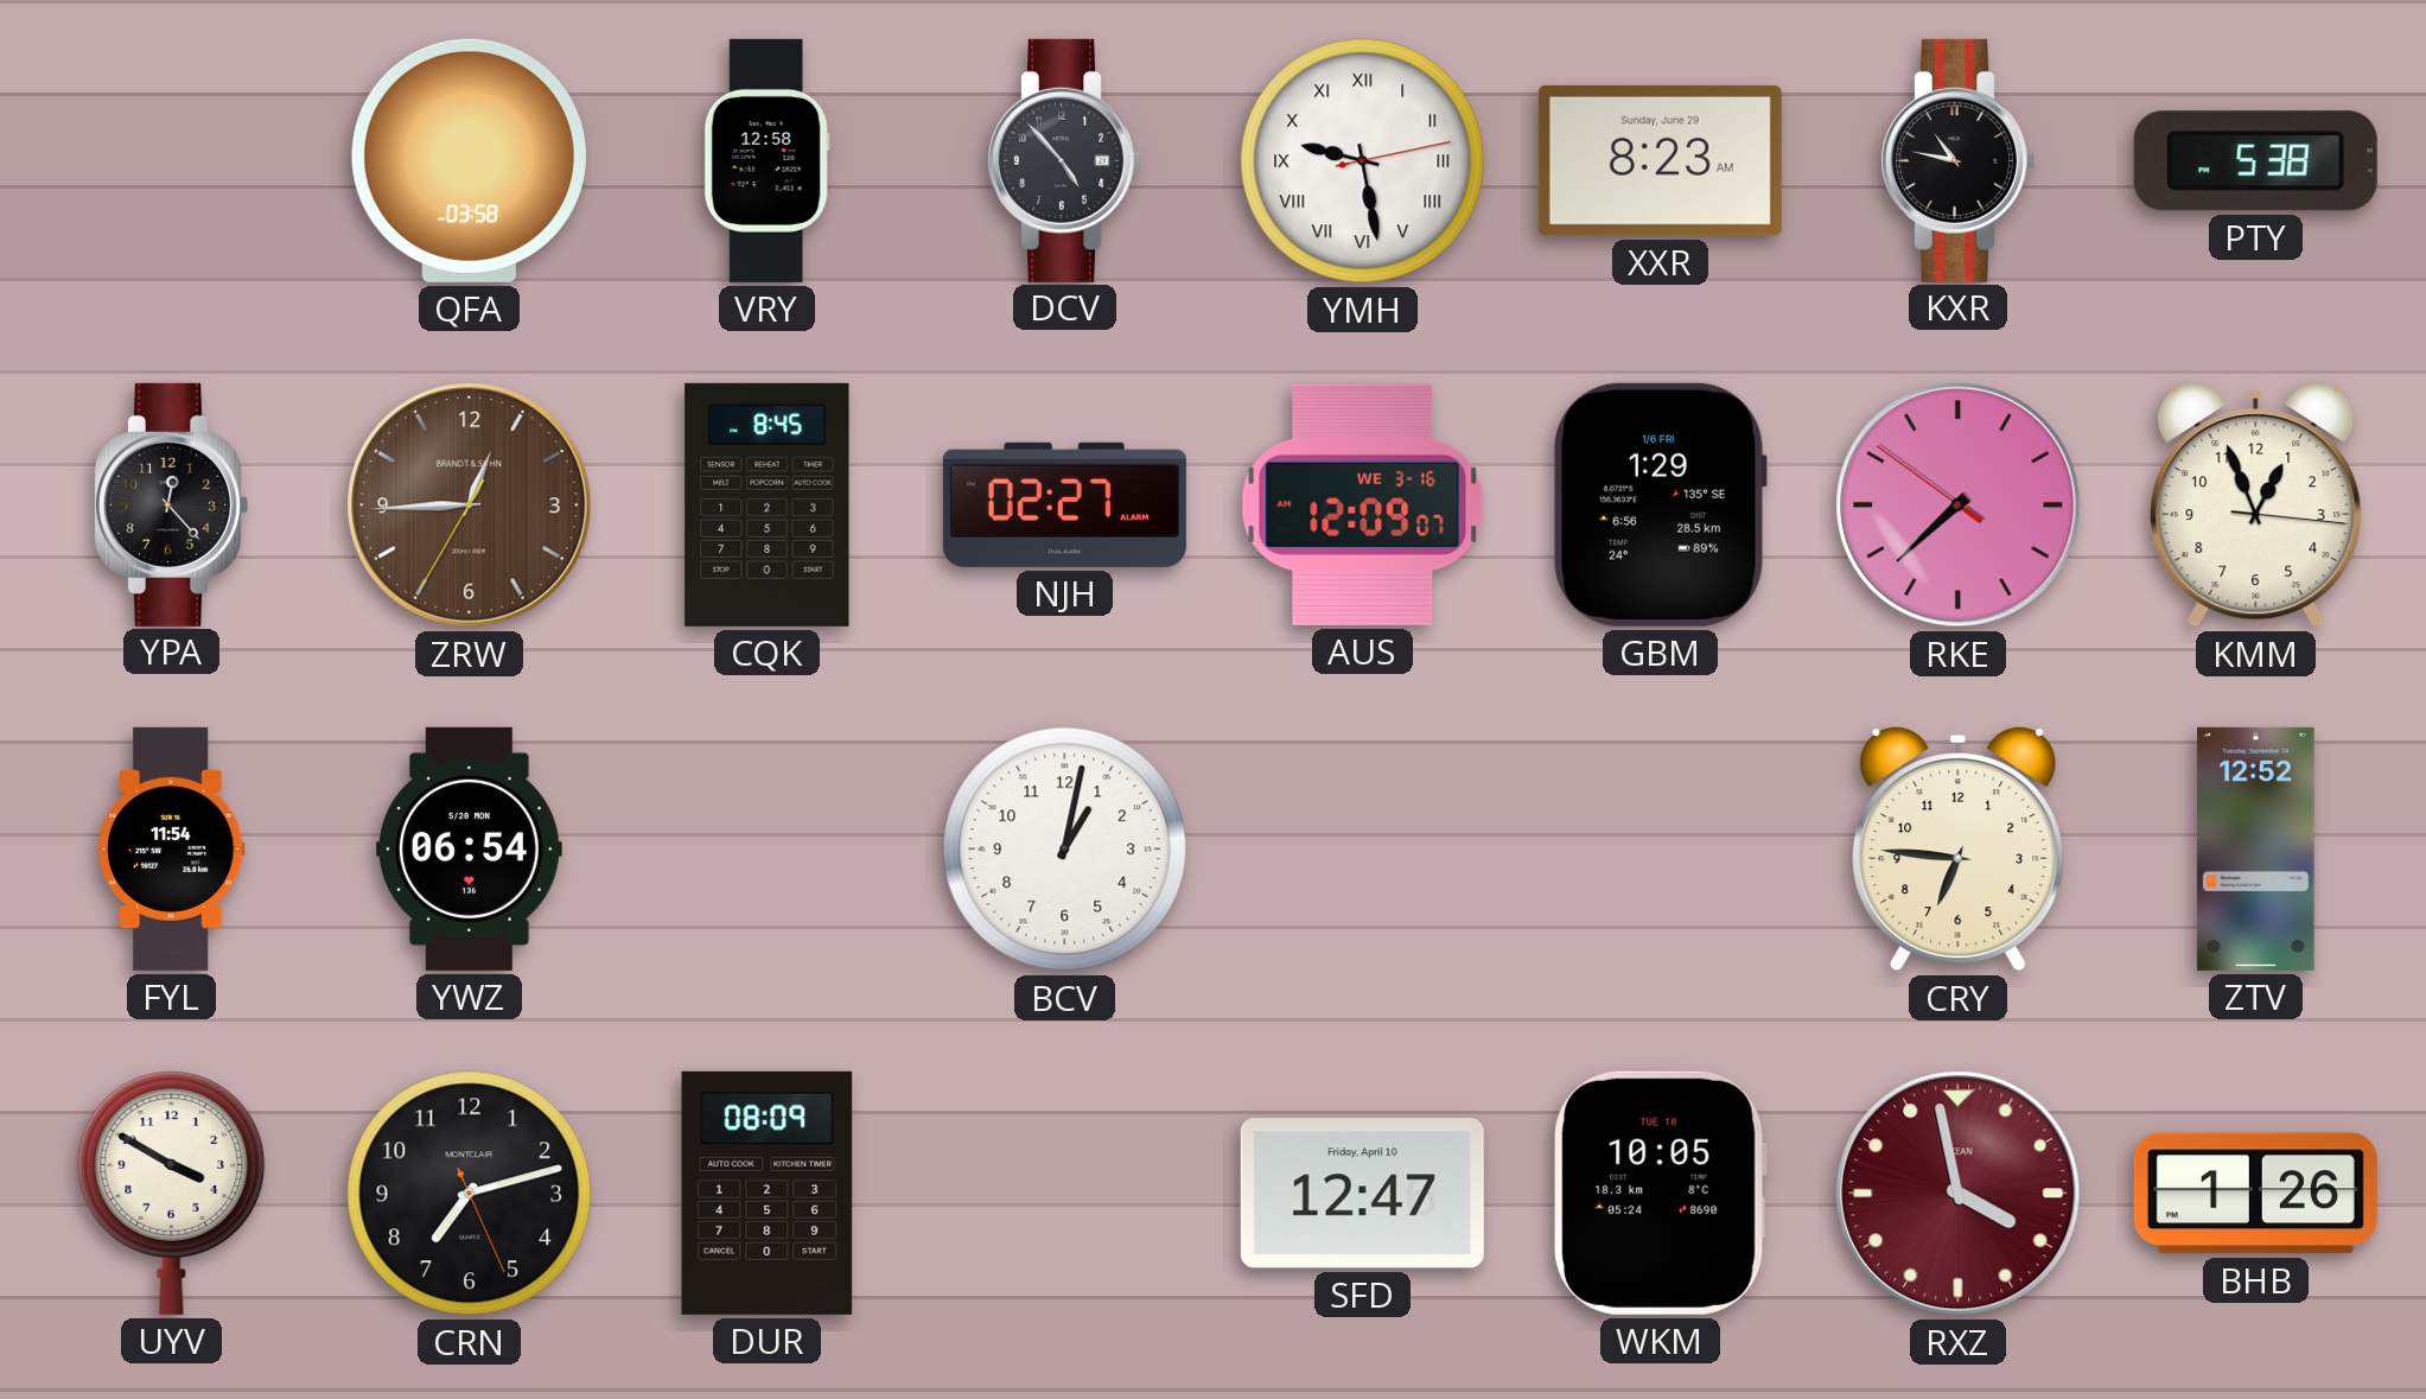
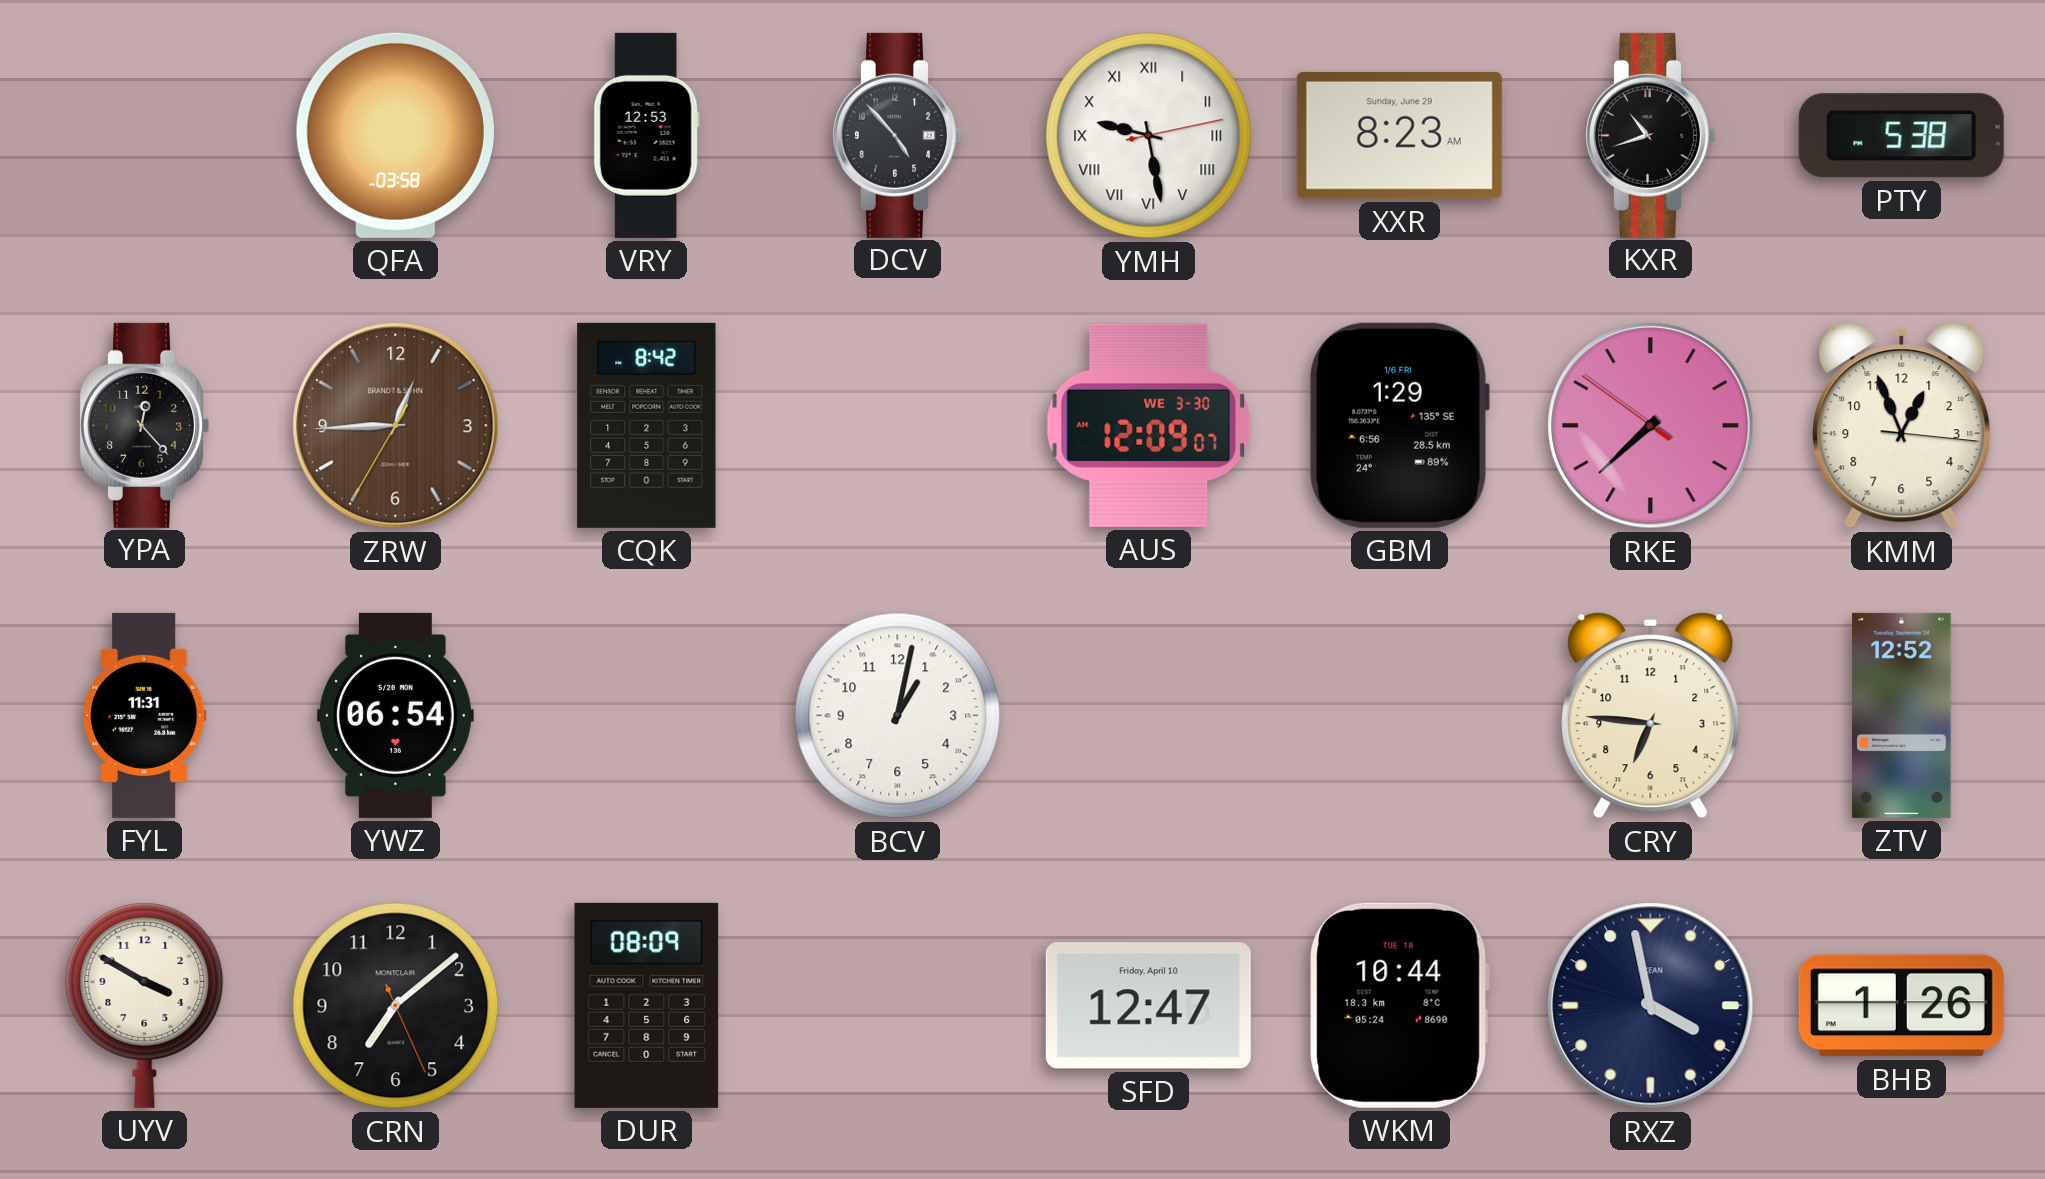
VRY: 12:58 -> 12:53
KXR: 10:47 -> 10:42
CQK: 8:45 -> 8:42
NJH: 02:27 -> none
AUS date: WE 3-16 -> WE 3-30
FYL: 11:54 -> 11:31
CRN: 7:12 -> 7:08
WKM: 10:05 -> 10:44
RXZ dial: burgundy -> navy
